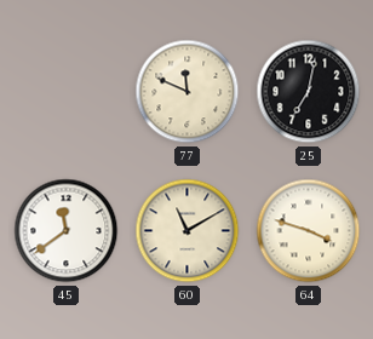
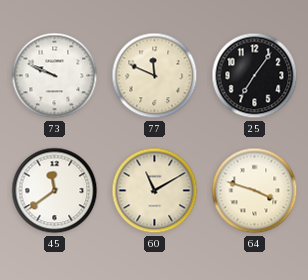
73: none -> 9:49
25: 7:02 -> 7:06
